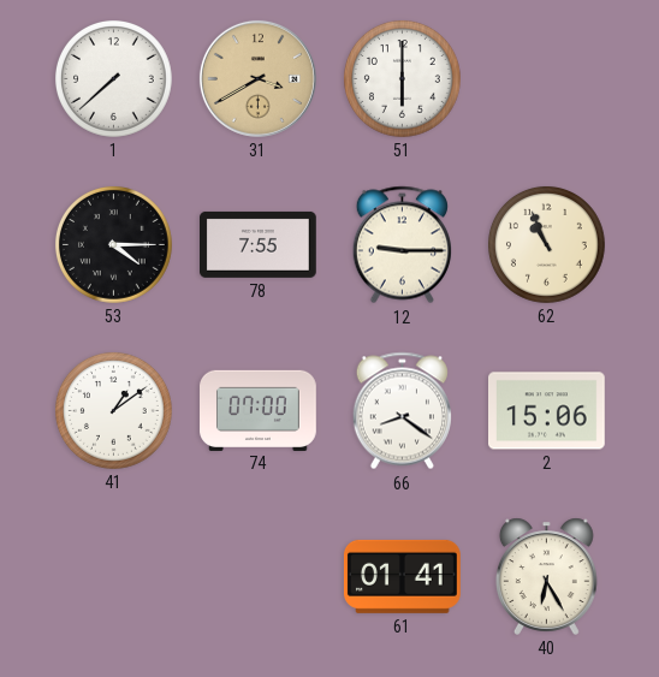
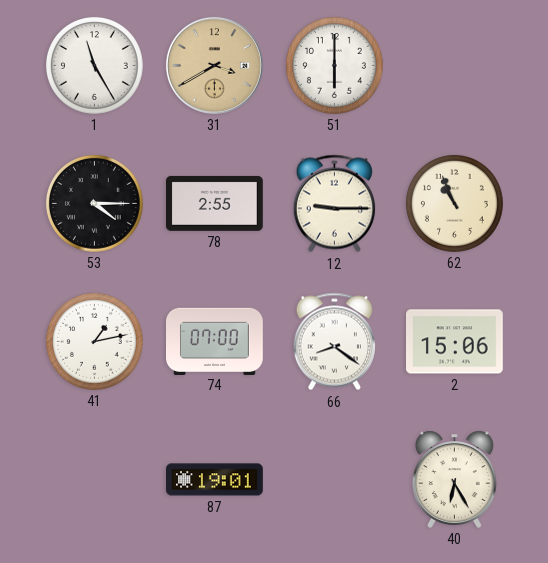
1: 7:38 -> 11:25
78: 7:55 -> 2:55
41: 1:09 -> 1:13
87: none -> 19:01
61: 01:41 -> none
